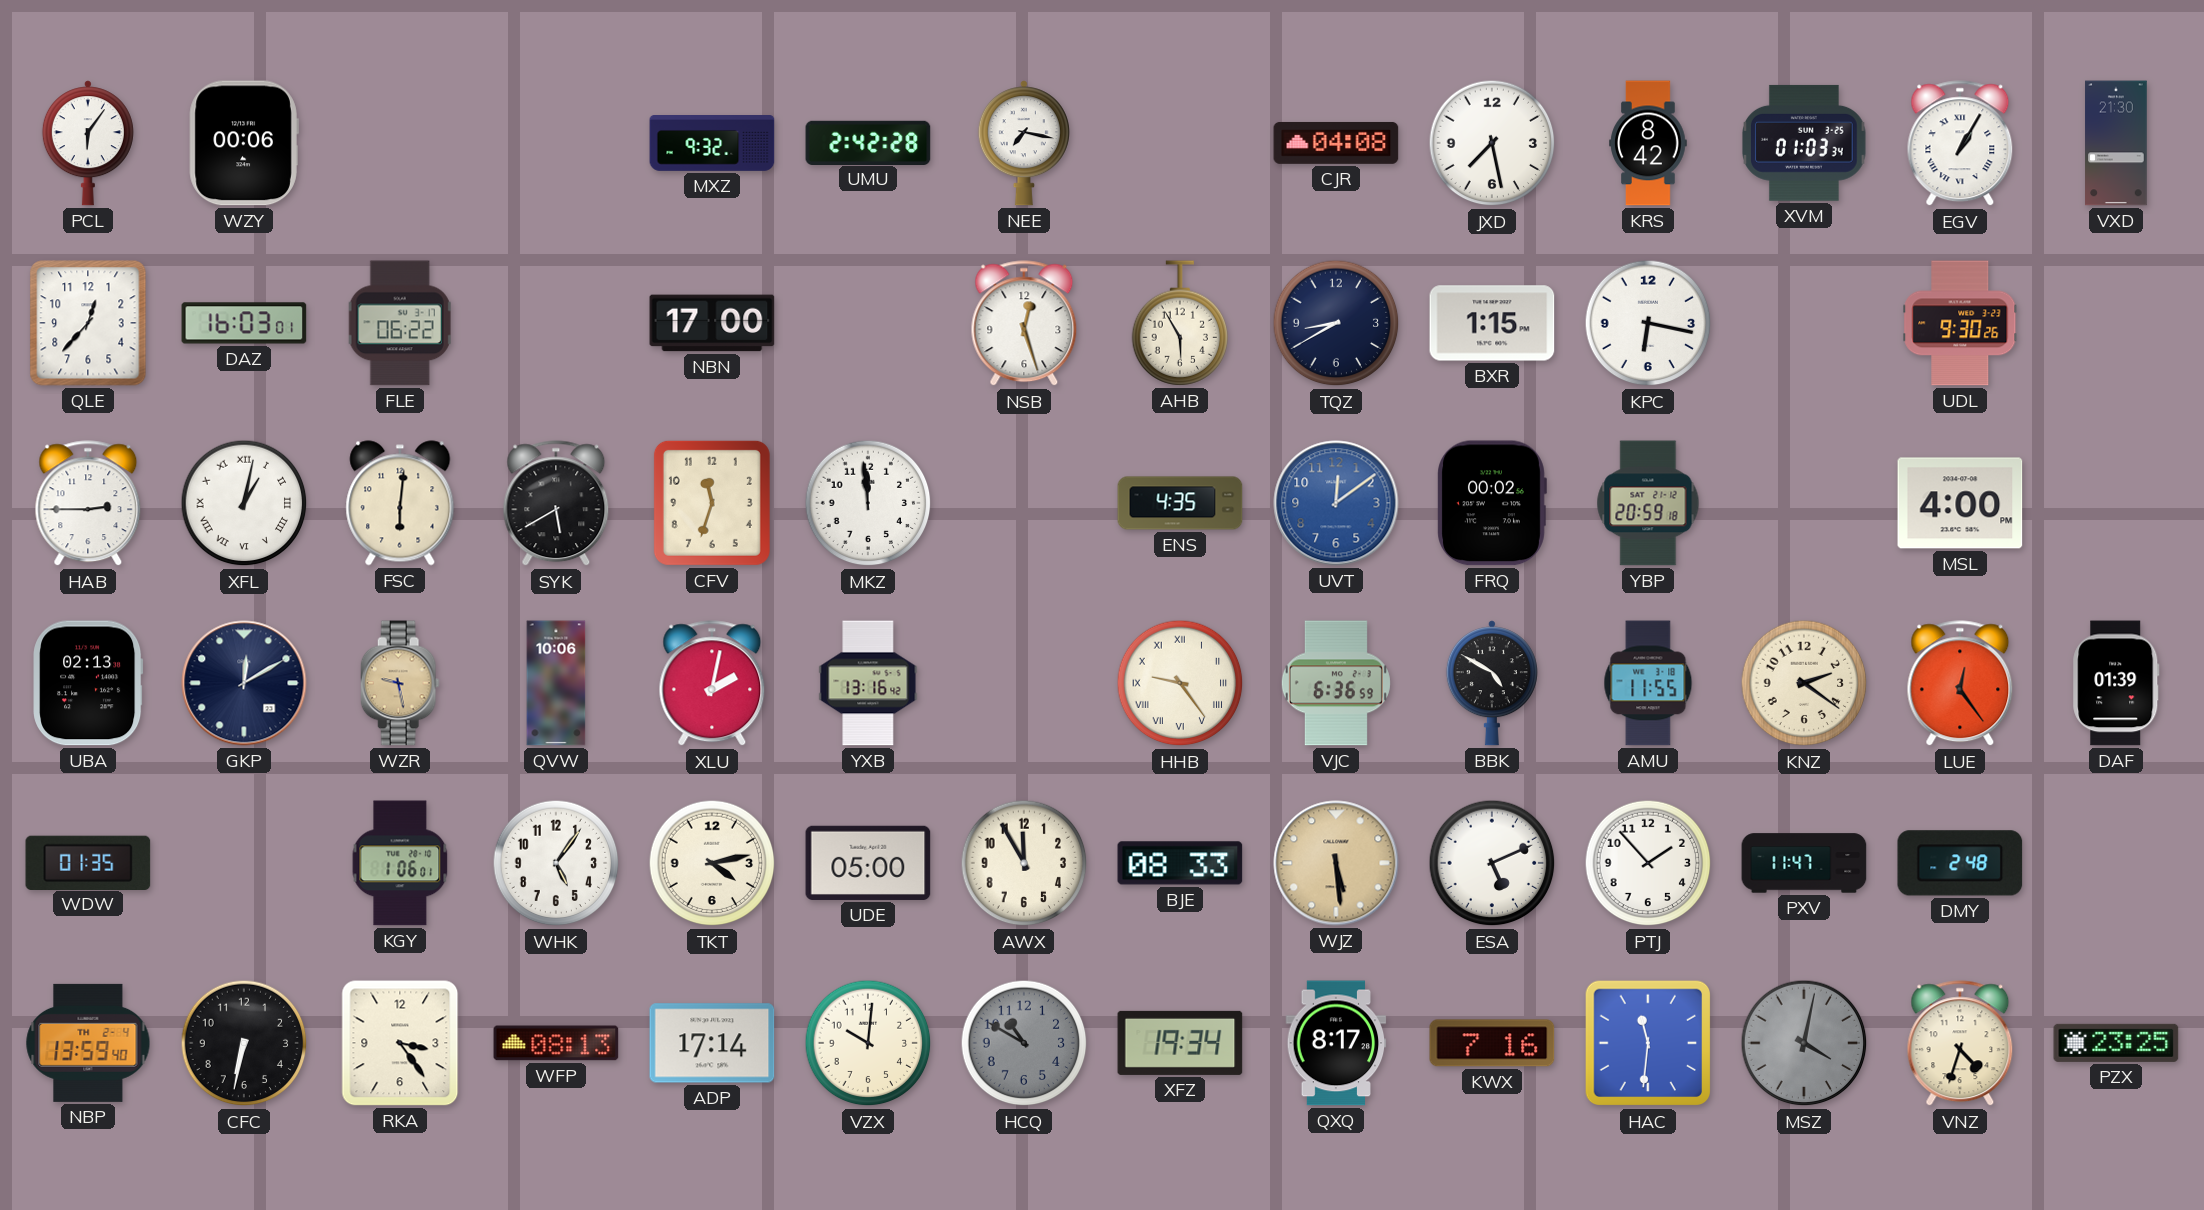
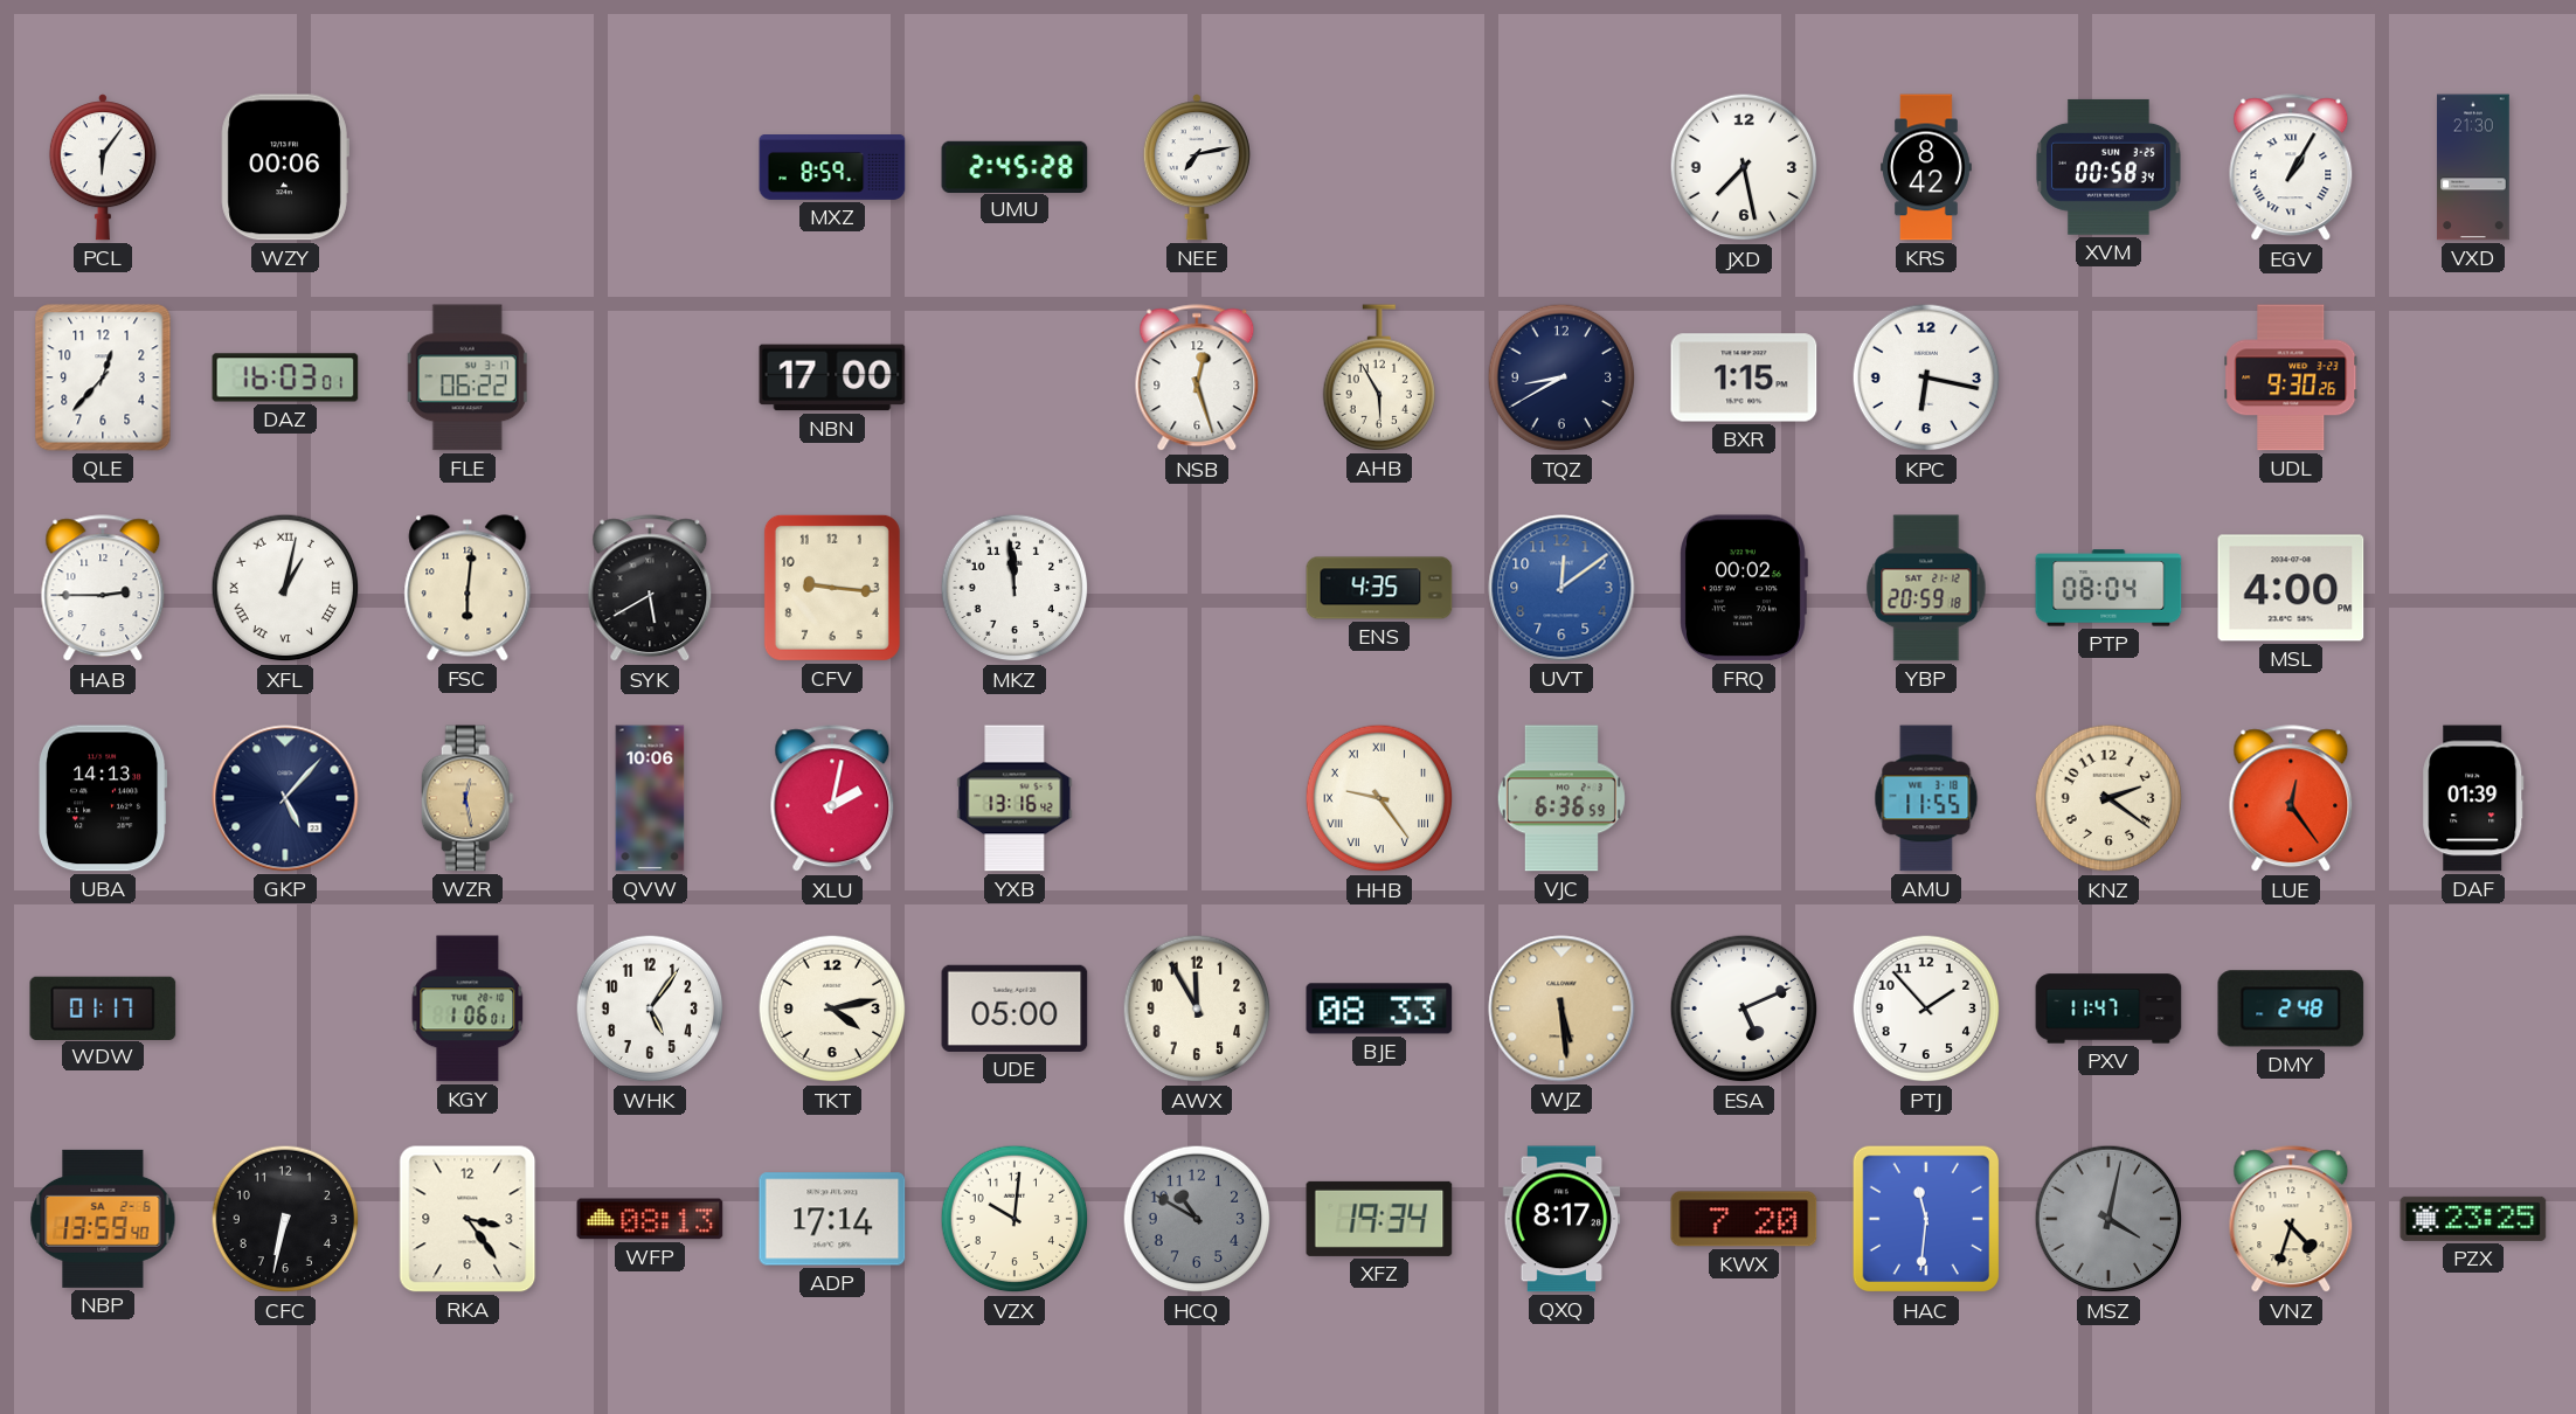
MXZ: 9:32 -> 8:59
UMU: 2:42 -> 2:45
NEE: 7:17 -> 7:13
CJR: 04:08 -> none
XVM: 01:03 -> 00:58
CFV: 11:33 -> 9:16
PTP: none -> 08:04
UBA: 02:13 -> 14:13
GKP: 12:10 -> 5:07
WZR: 9:28 -> 12:28
BBK: 4:50 -> none
WDW: 01:35 -> 01:17
NBP date: TH 2-4 -> SA 2-6
KWX: 7:16 -> 7:20
